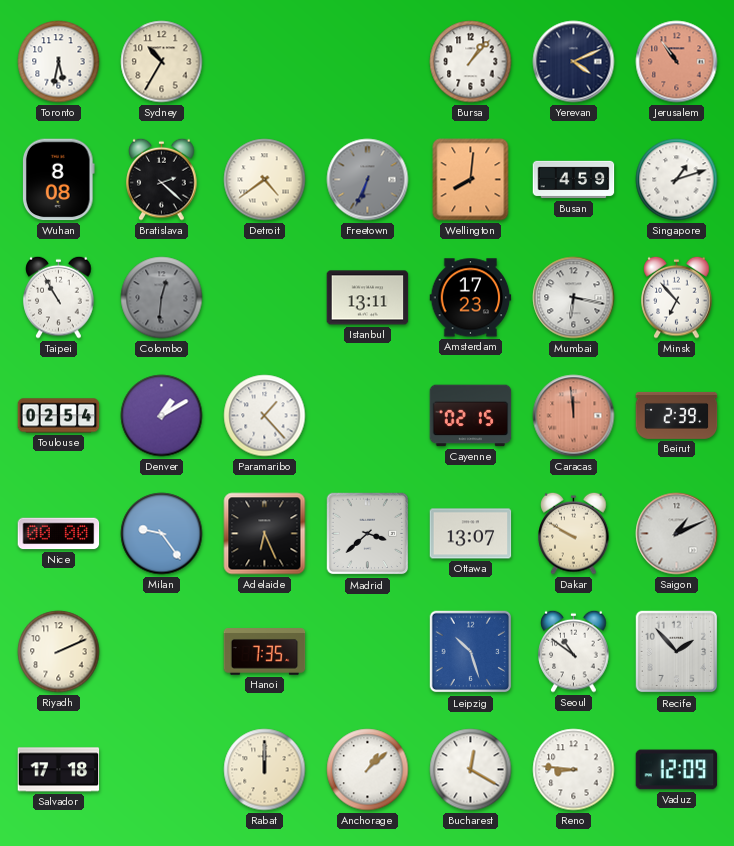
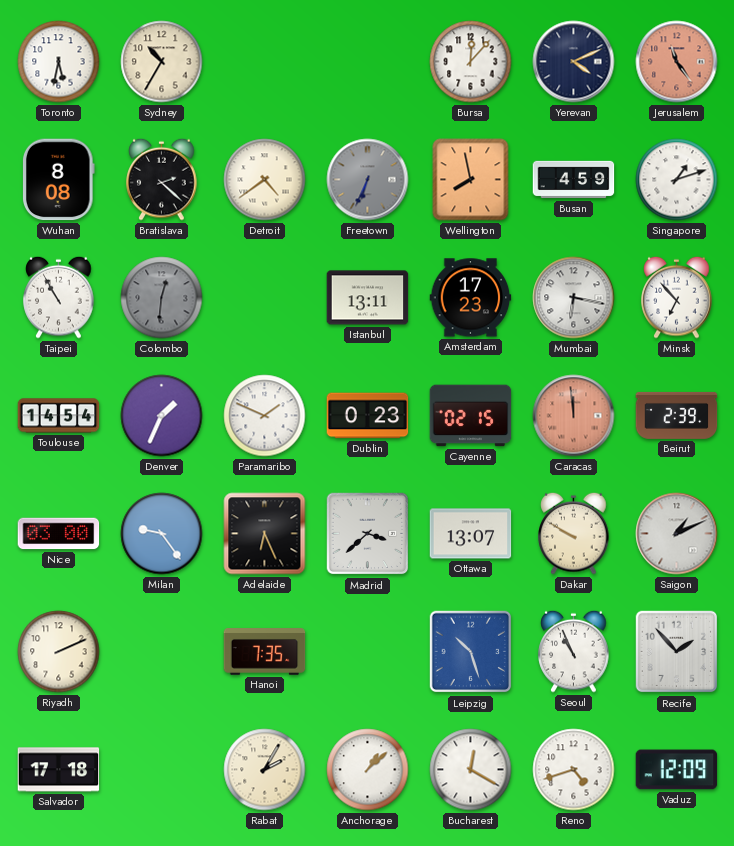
Bursa: 1:07 -> 12:07
Jerusalem: 10:54 -> 11:24
Wellington: 8:01 -> 7:58
Toulouse: 02:54 -> 14:54
Denver: 1:10 -> 1:34
Paramaribo: 1:23 -> 1:49
Dublin: none -> 0:23
Nice: 00:00 -> 03:00
Seoul: 10:51 -> 10:56
Rabat: 12:00 -> 2:05
Reno: 8:46 -> 4:42
